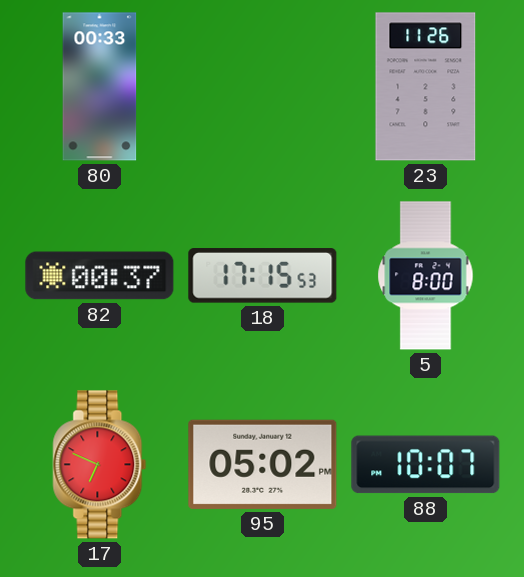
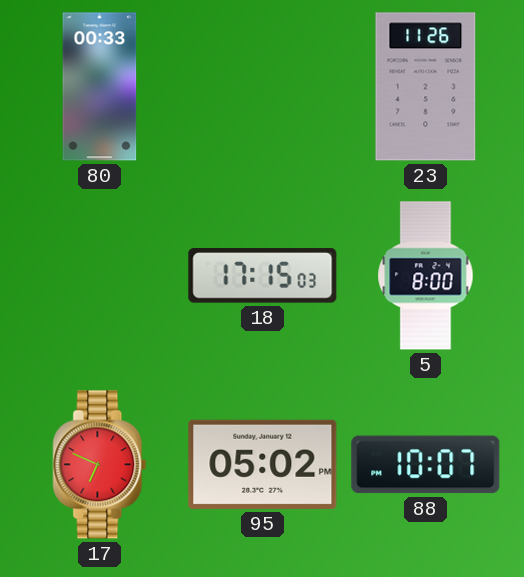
82: 00:37 -> none
18: 17:15:53 -> 17:15:03
